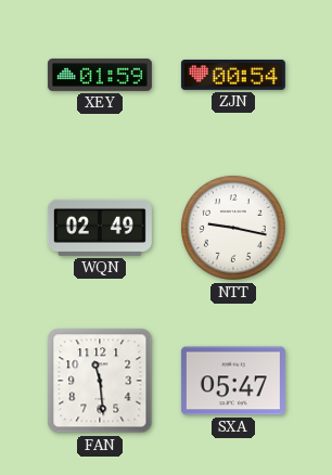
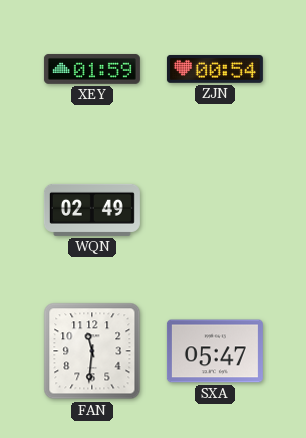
NTT: 9:17 -> none
FAN: 11:29 -> 11:31
